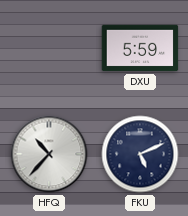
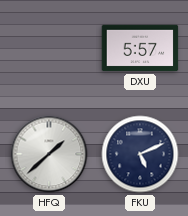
DXU: 5:59 -> 5:57
HFQ: 10:37 -> 1:38
